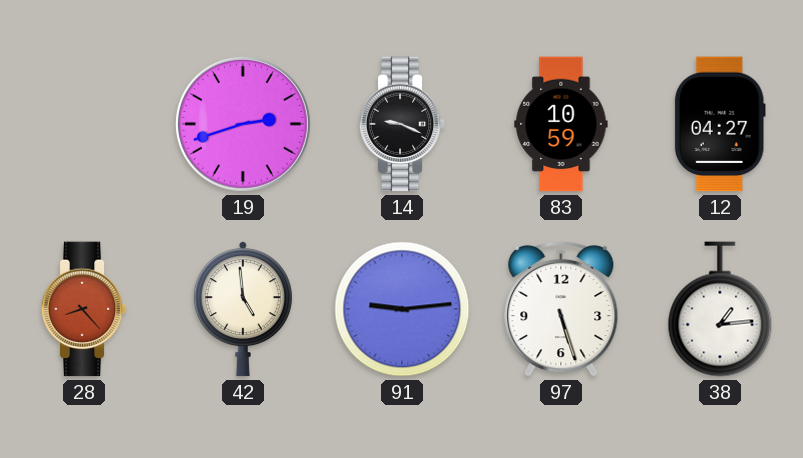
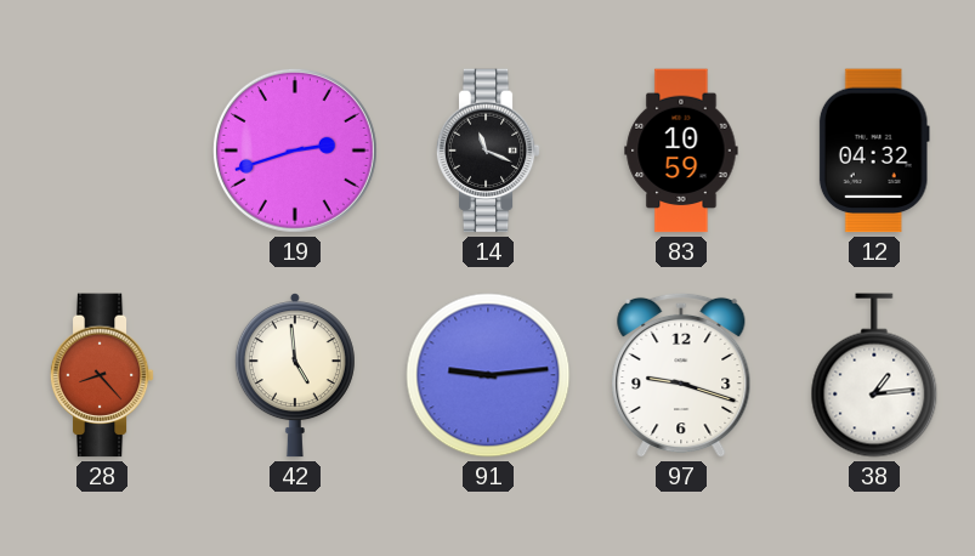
14: 9:19 -> 11:19
12: 04:27 -> 04:32
97: 5:27 -> 9:18
